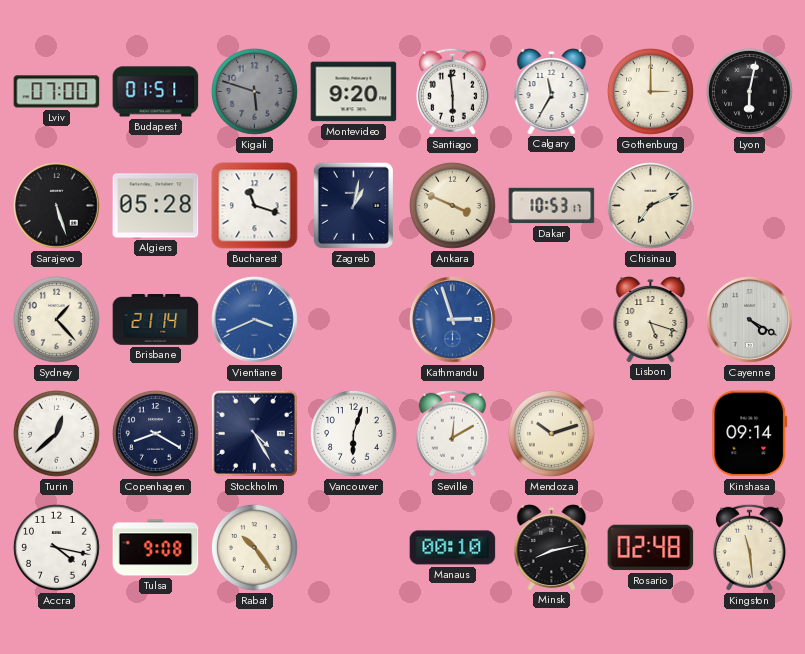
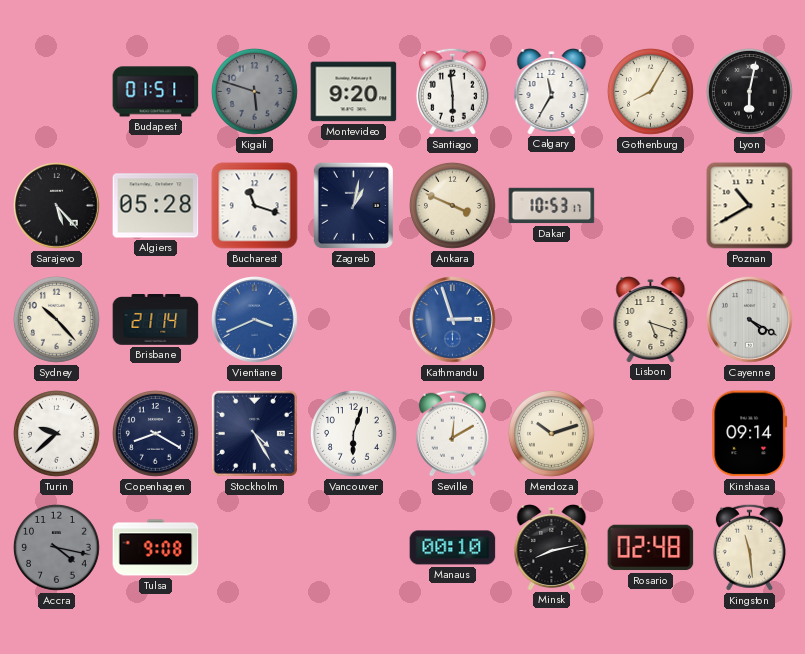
Lviv: 07:00 -> none
Gothenburg: 3:00 -> 8:05
Sarajevo: 5:27 -> 5:23
Chisinau: 7:11 -> none
Poznan: none -> 10:40
Sydney: 1:23 -> 10:23
Turin: 12:38 -> 9:38
Accra dial: white -> grey
Rabat: 10:24 -> none
